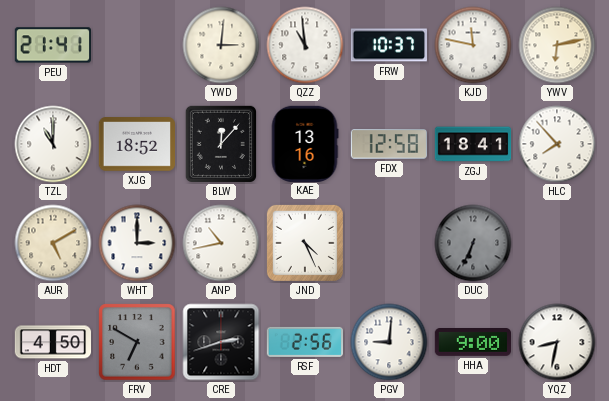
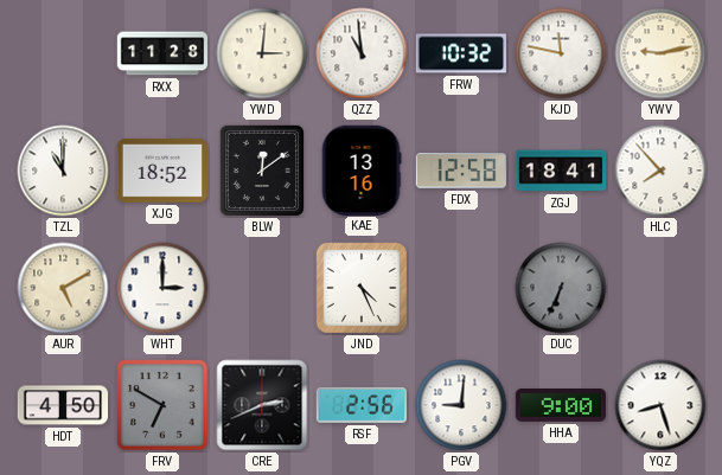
PEU: 21:41 -> none
RXX: none -> 11:28
FRW: 10:37 -> 10:32
YWV: 6:13 -> 9:13
BLW: 12:07 -> 12:09
ANP: 10:43 -> none
CRE: 2:42 -> 2:41
YQZ: 8:32 -> 8:27
